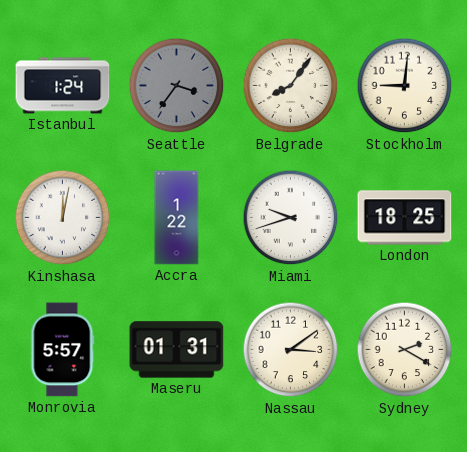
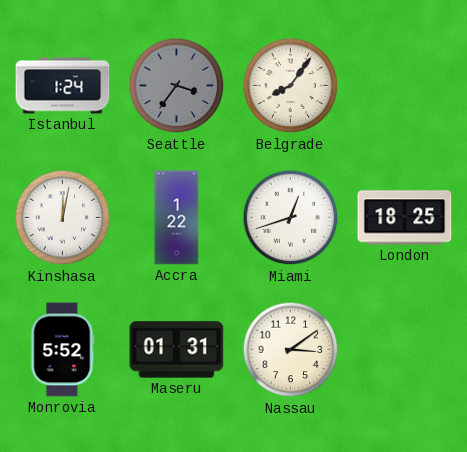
Stockholm: 9:01 -> none
Miami: 9:42 -> 12:42
Monrovia: 5:57 -> 5:52
Sydney: 2:20 -> none
